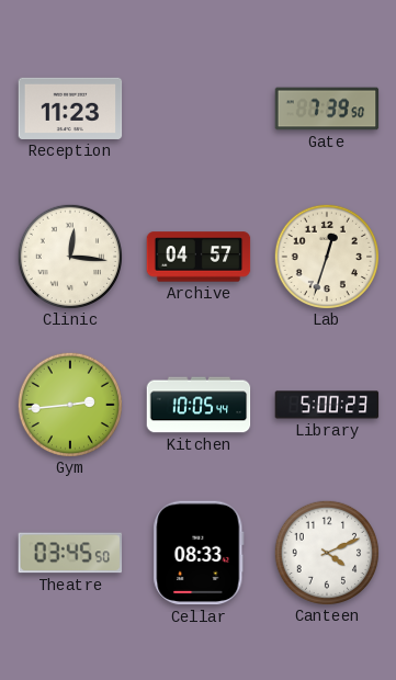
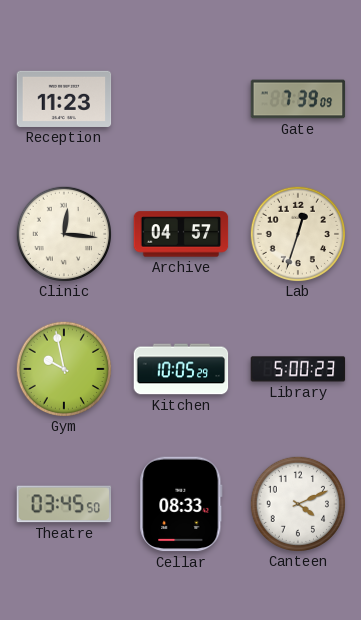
Gate: 7:39:50 -> 7:39:09
Gym: 2:44 -> 9:58
Kitchen: 10:05:44 -> 10:05:29
